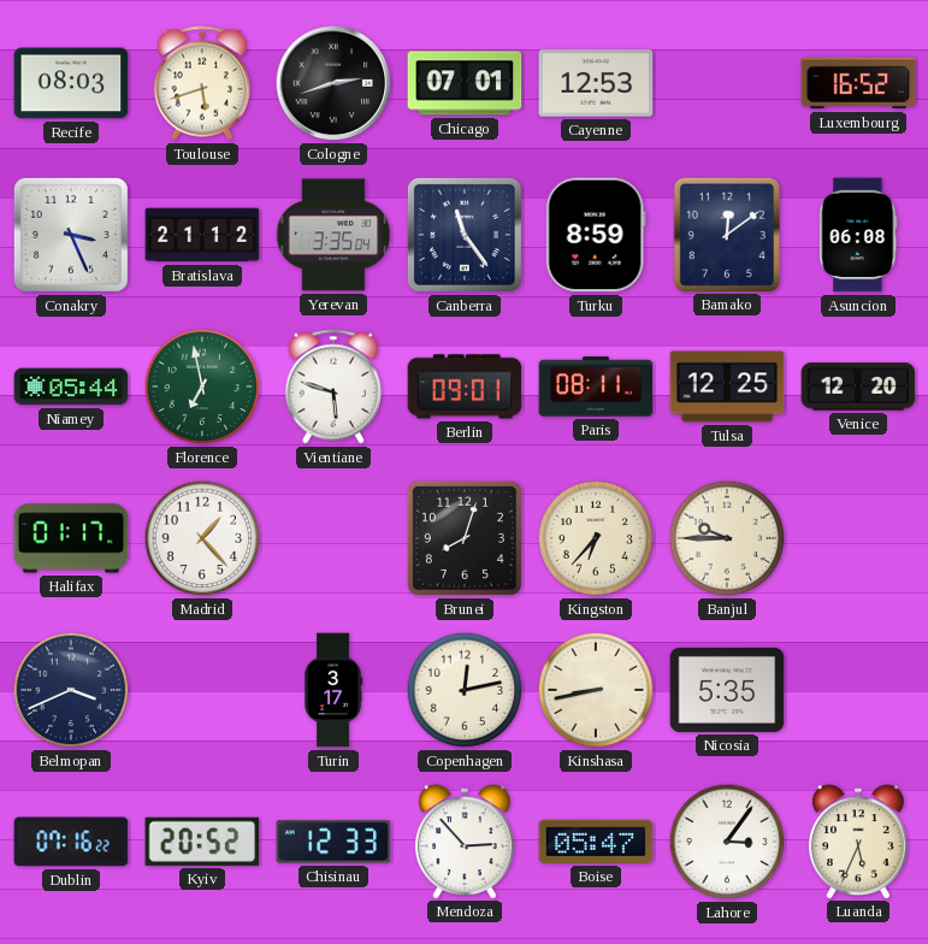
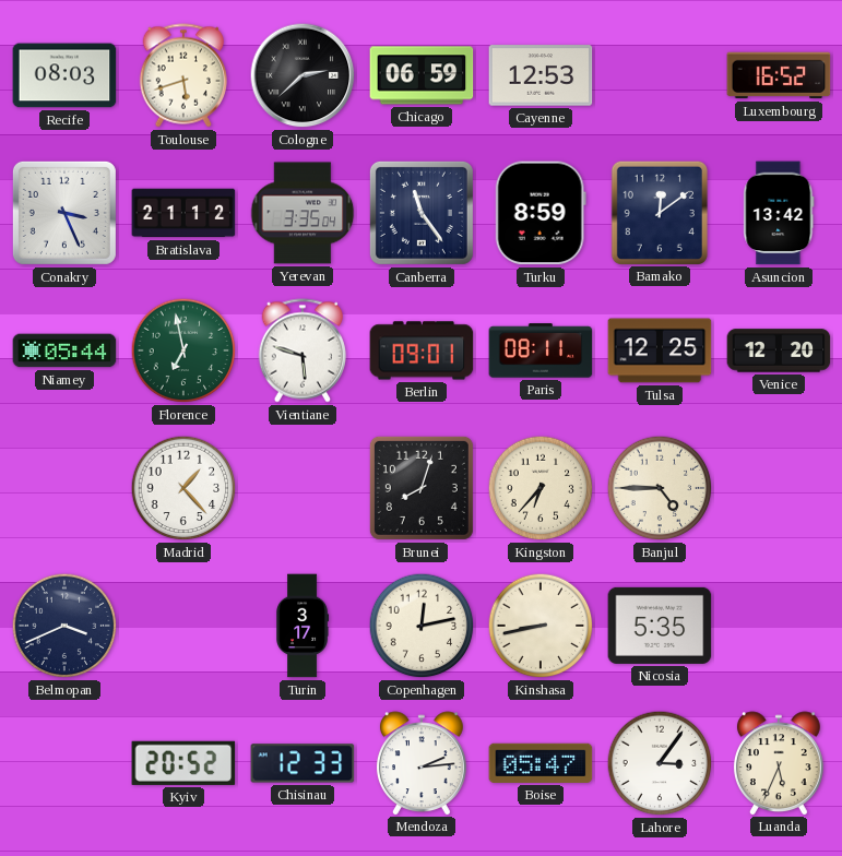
Cologne: 2:42 -> 2:38
Chicago: 07:01 -> 06:59
Asuncion: 06:08 -> 13:42
Halifax: 01:17 -> none
Banjul: 9:45 -> 4:45
Dublin: 07:16 -> none
Mendoza: 2:53 -> 2:14
